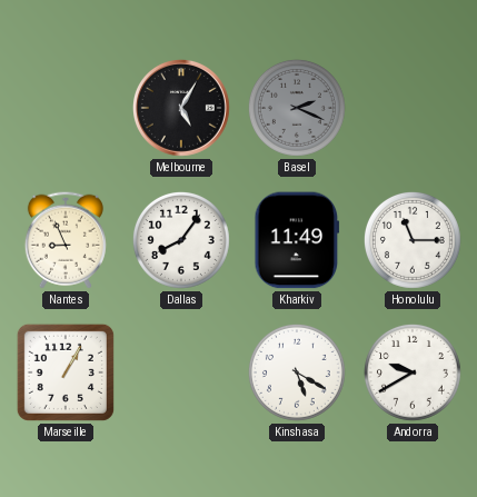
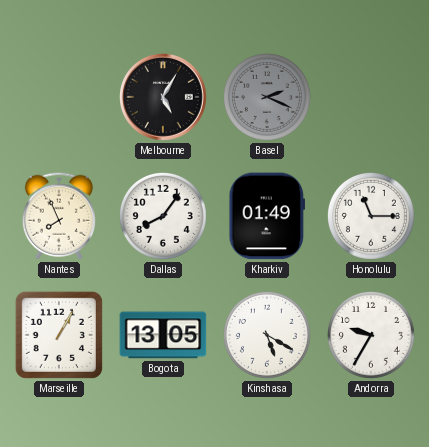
Nantes: 8:56 -> 7:56
Kharkiv: 11:49 -> 01:49
Bogota: none -> 13:05
Andorra: 9:40 -> 9:35
